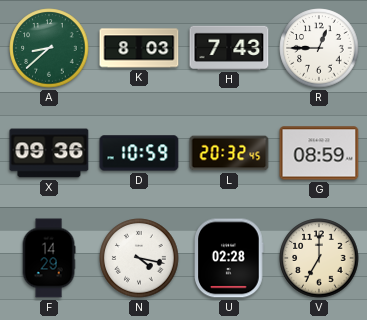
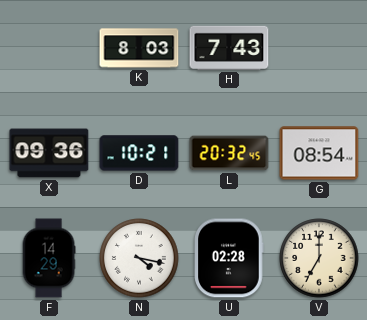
A: 8:38 -> none
R: 12:45 -> none
D: 10:59 -> 10:21
G: 08:59 -> 08:54
